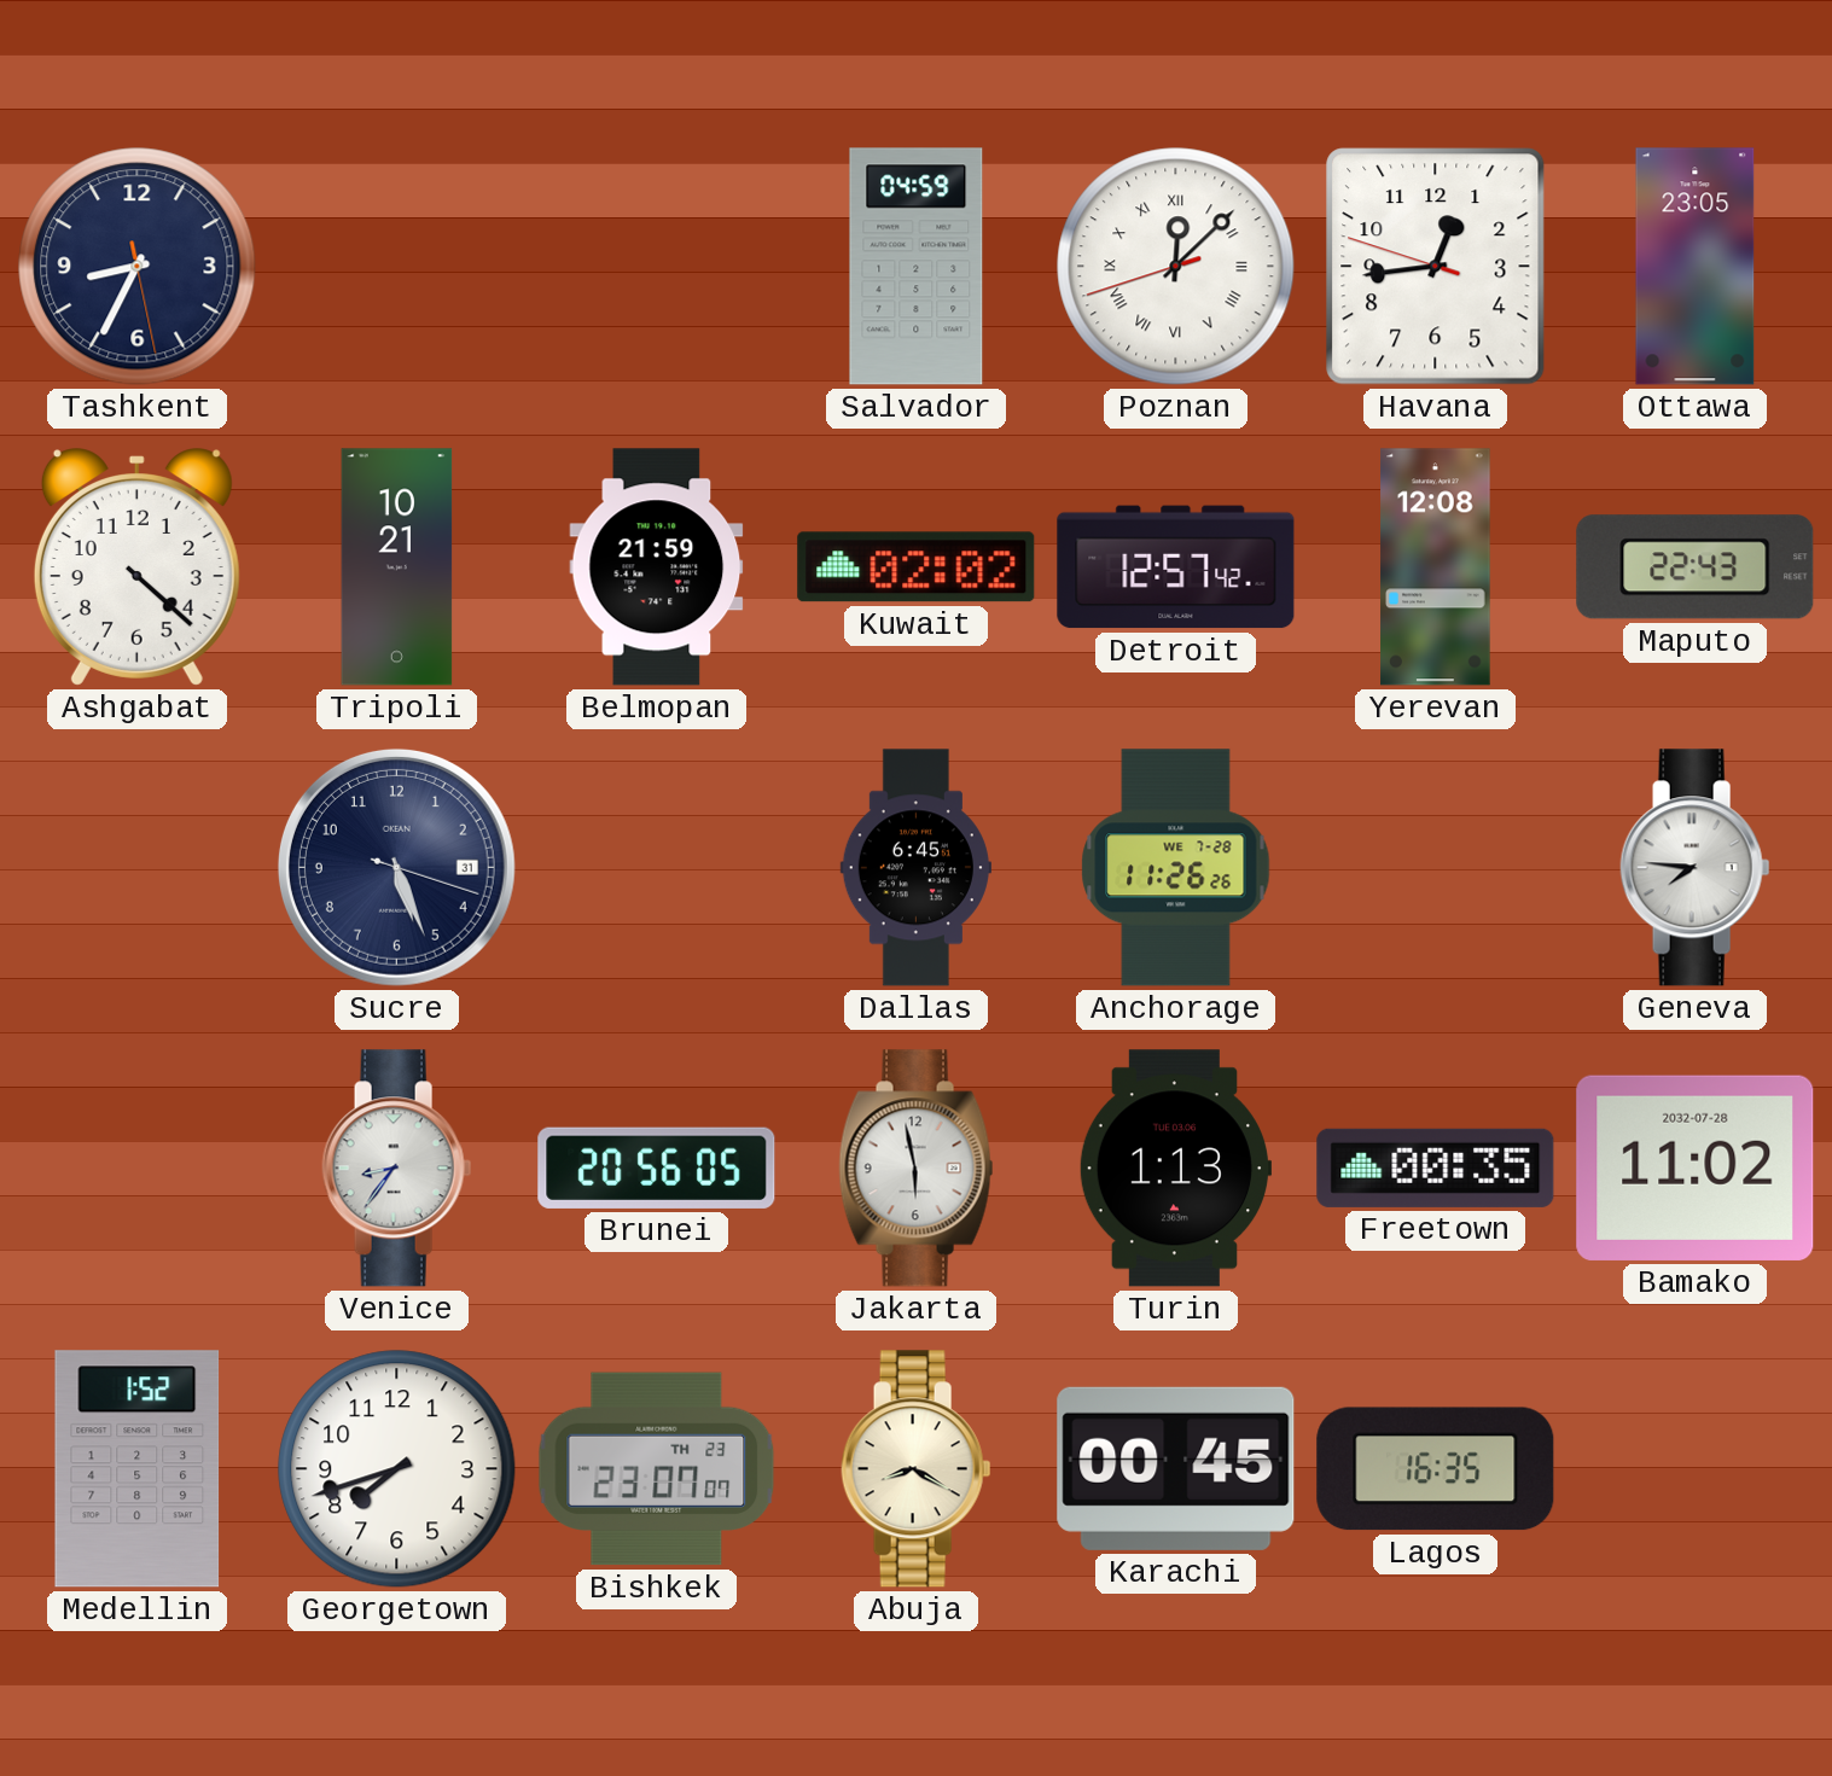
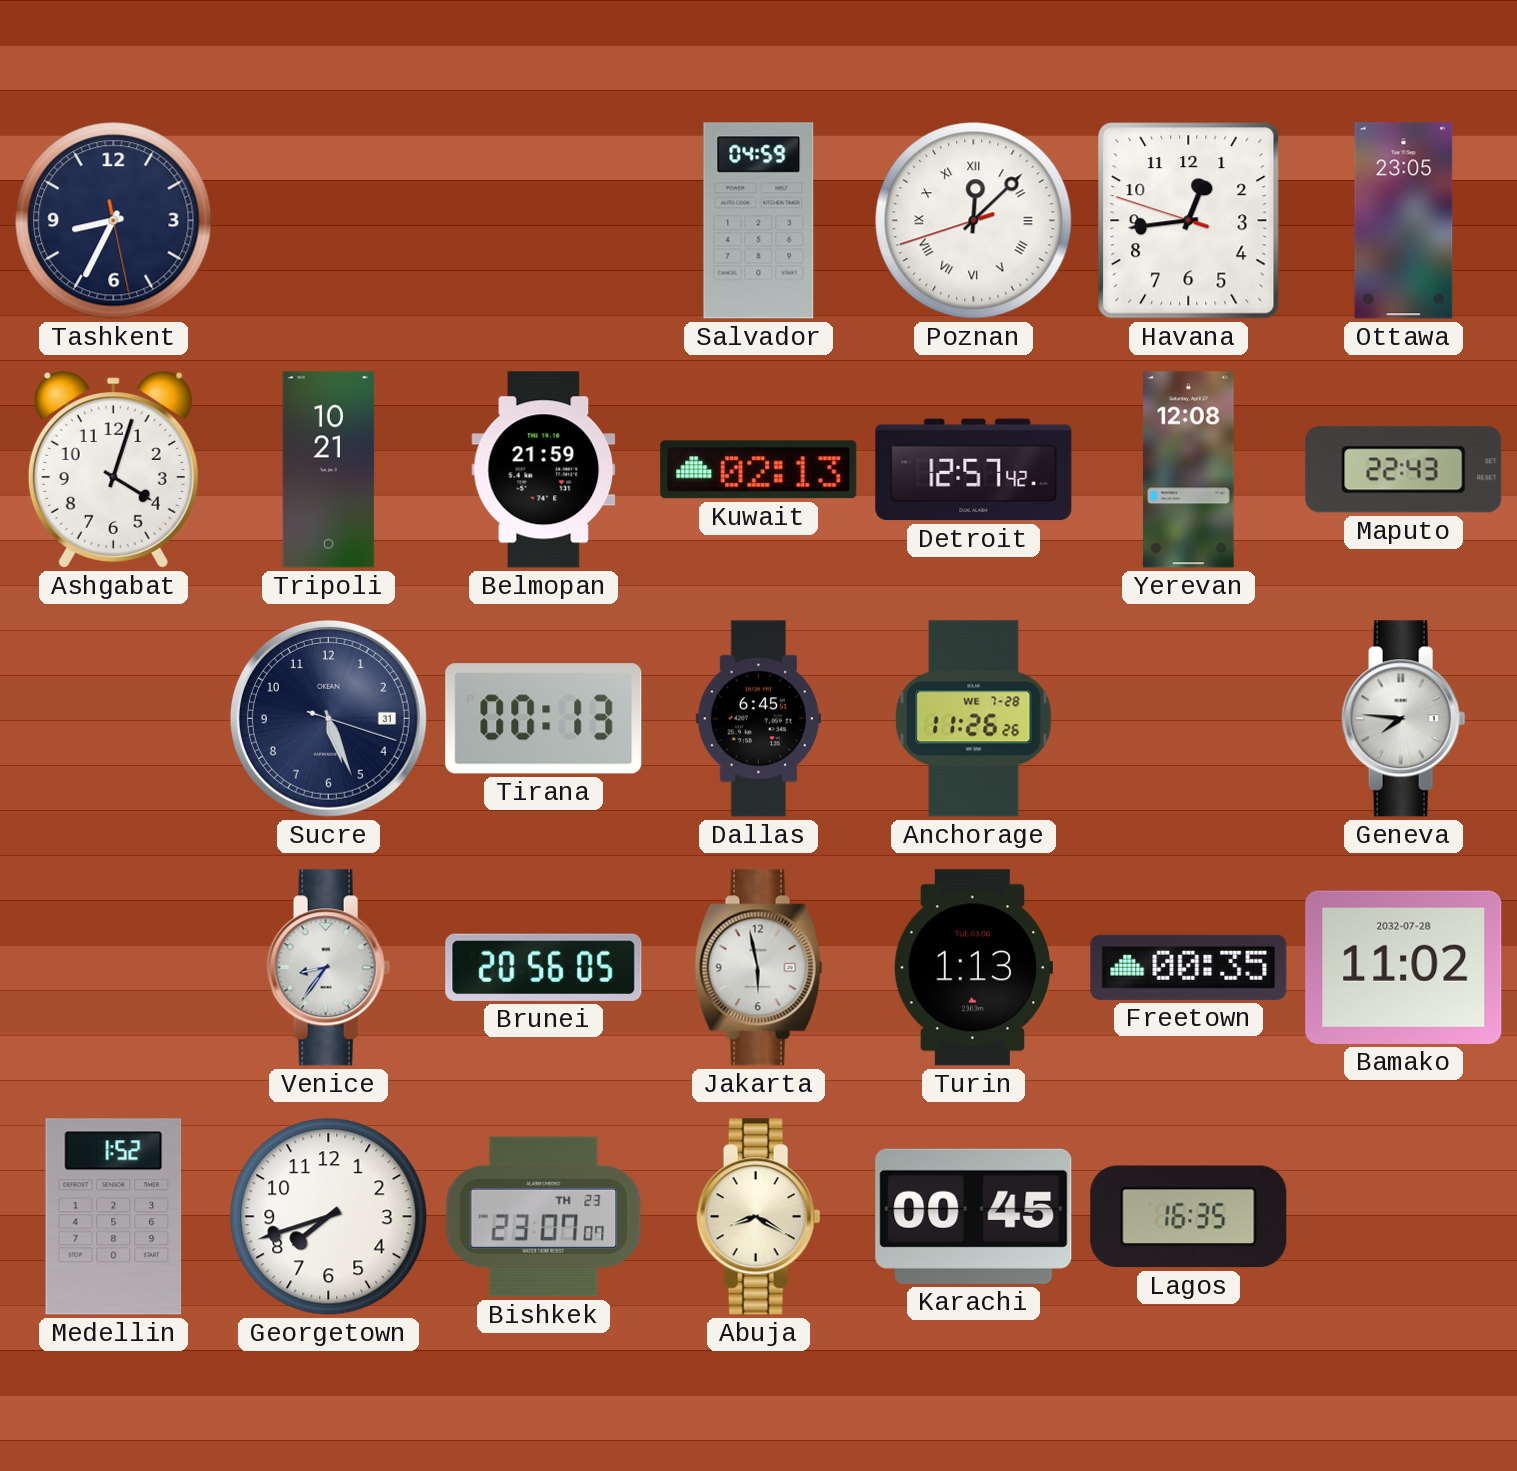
Ashgabat: 4:22 -> 4:03
Kuwait: 02:02 -> 02:13
Tirana: none -> 00:13
